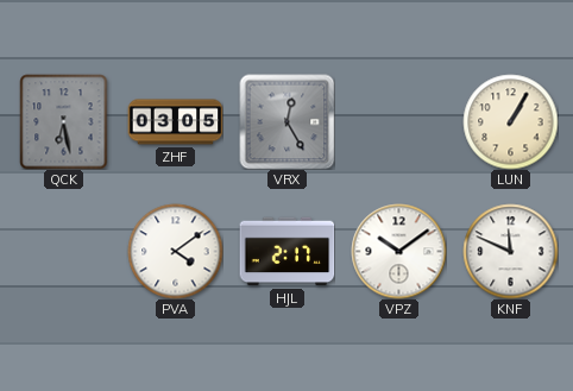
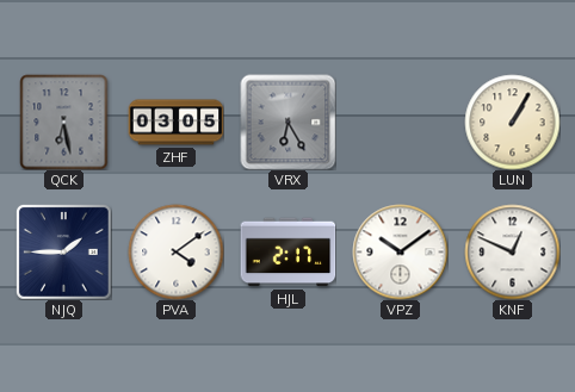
VRX: 12:25 -> 6:25
NJQ: none -> 1:45
KNF: 11:49 -> 12:49
